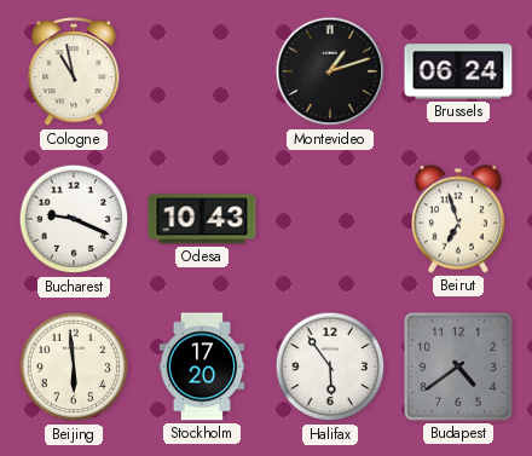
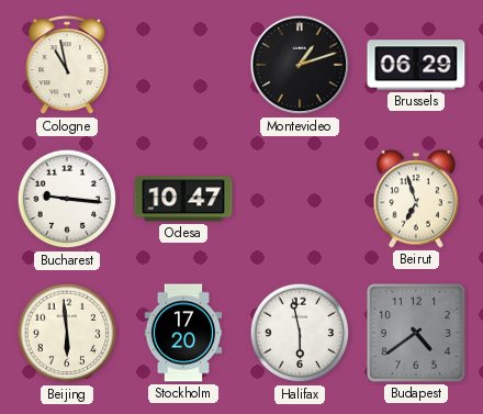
Brussels: 06:24 -> 06:29
Bucharest: 9:19 -> 9:16
Odesa: 10:43 -> 10:47
Halifax: 5:54 -> 5:58
